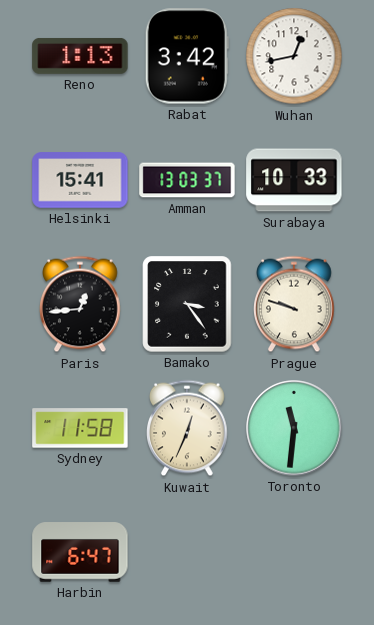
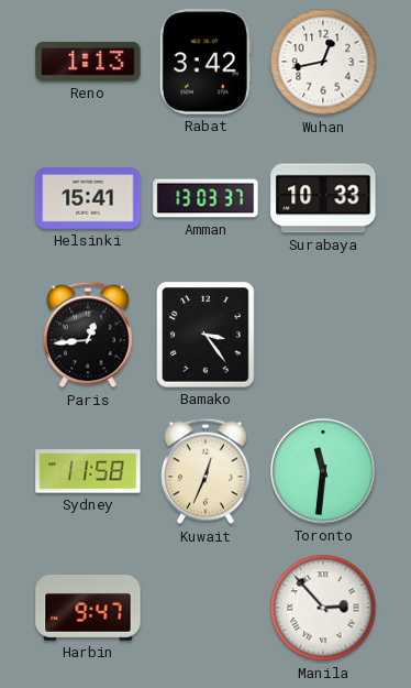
Prague: 9:48 -> none
Harbin: 6:47 -> 9:47
Manila: none -> 2:53
